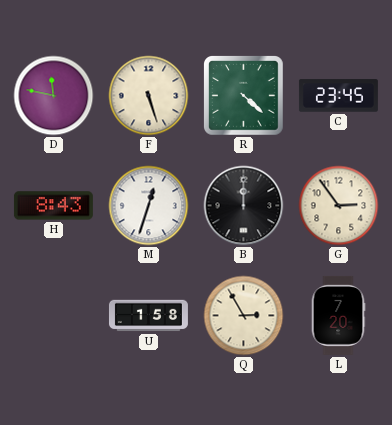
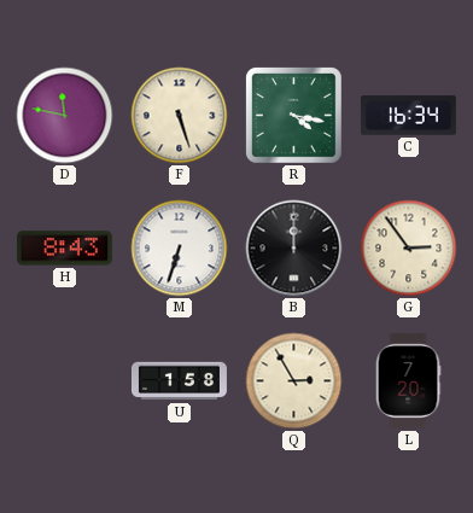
R: 4:22 -> 4:17
C: 23:45 -> 16:34
M: 12:33 -> 6:33
